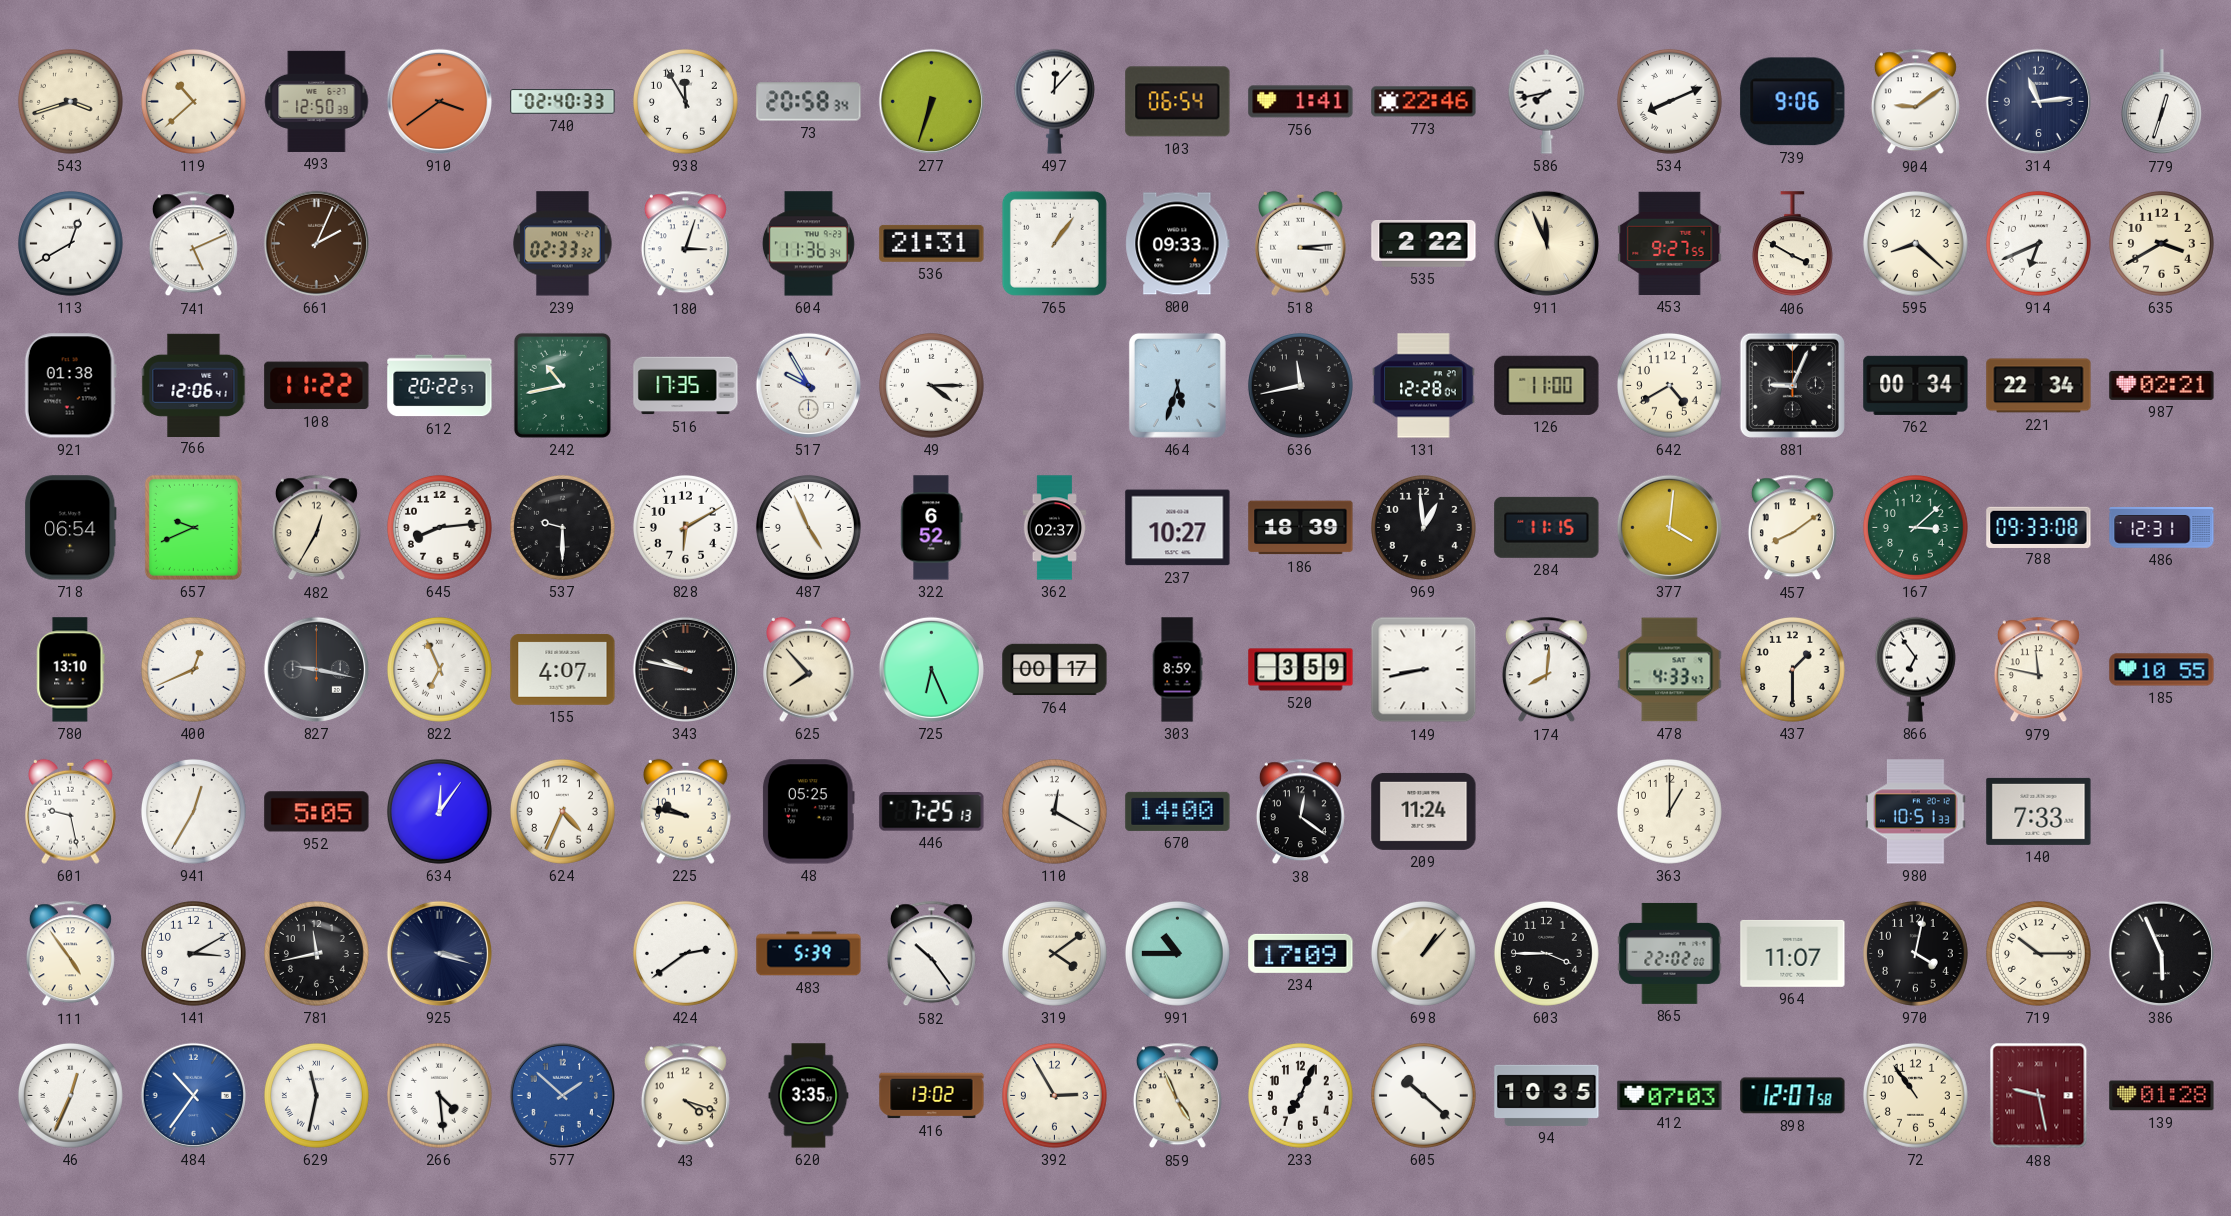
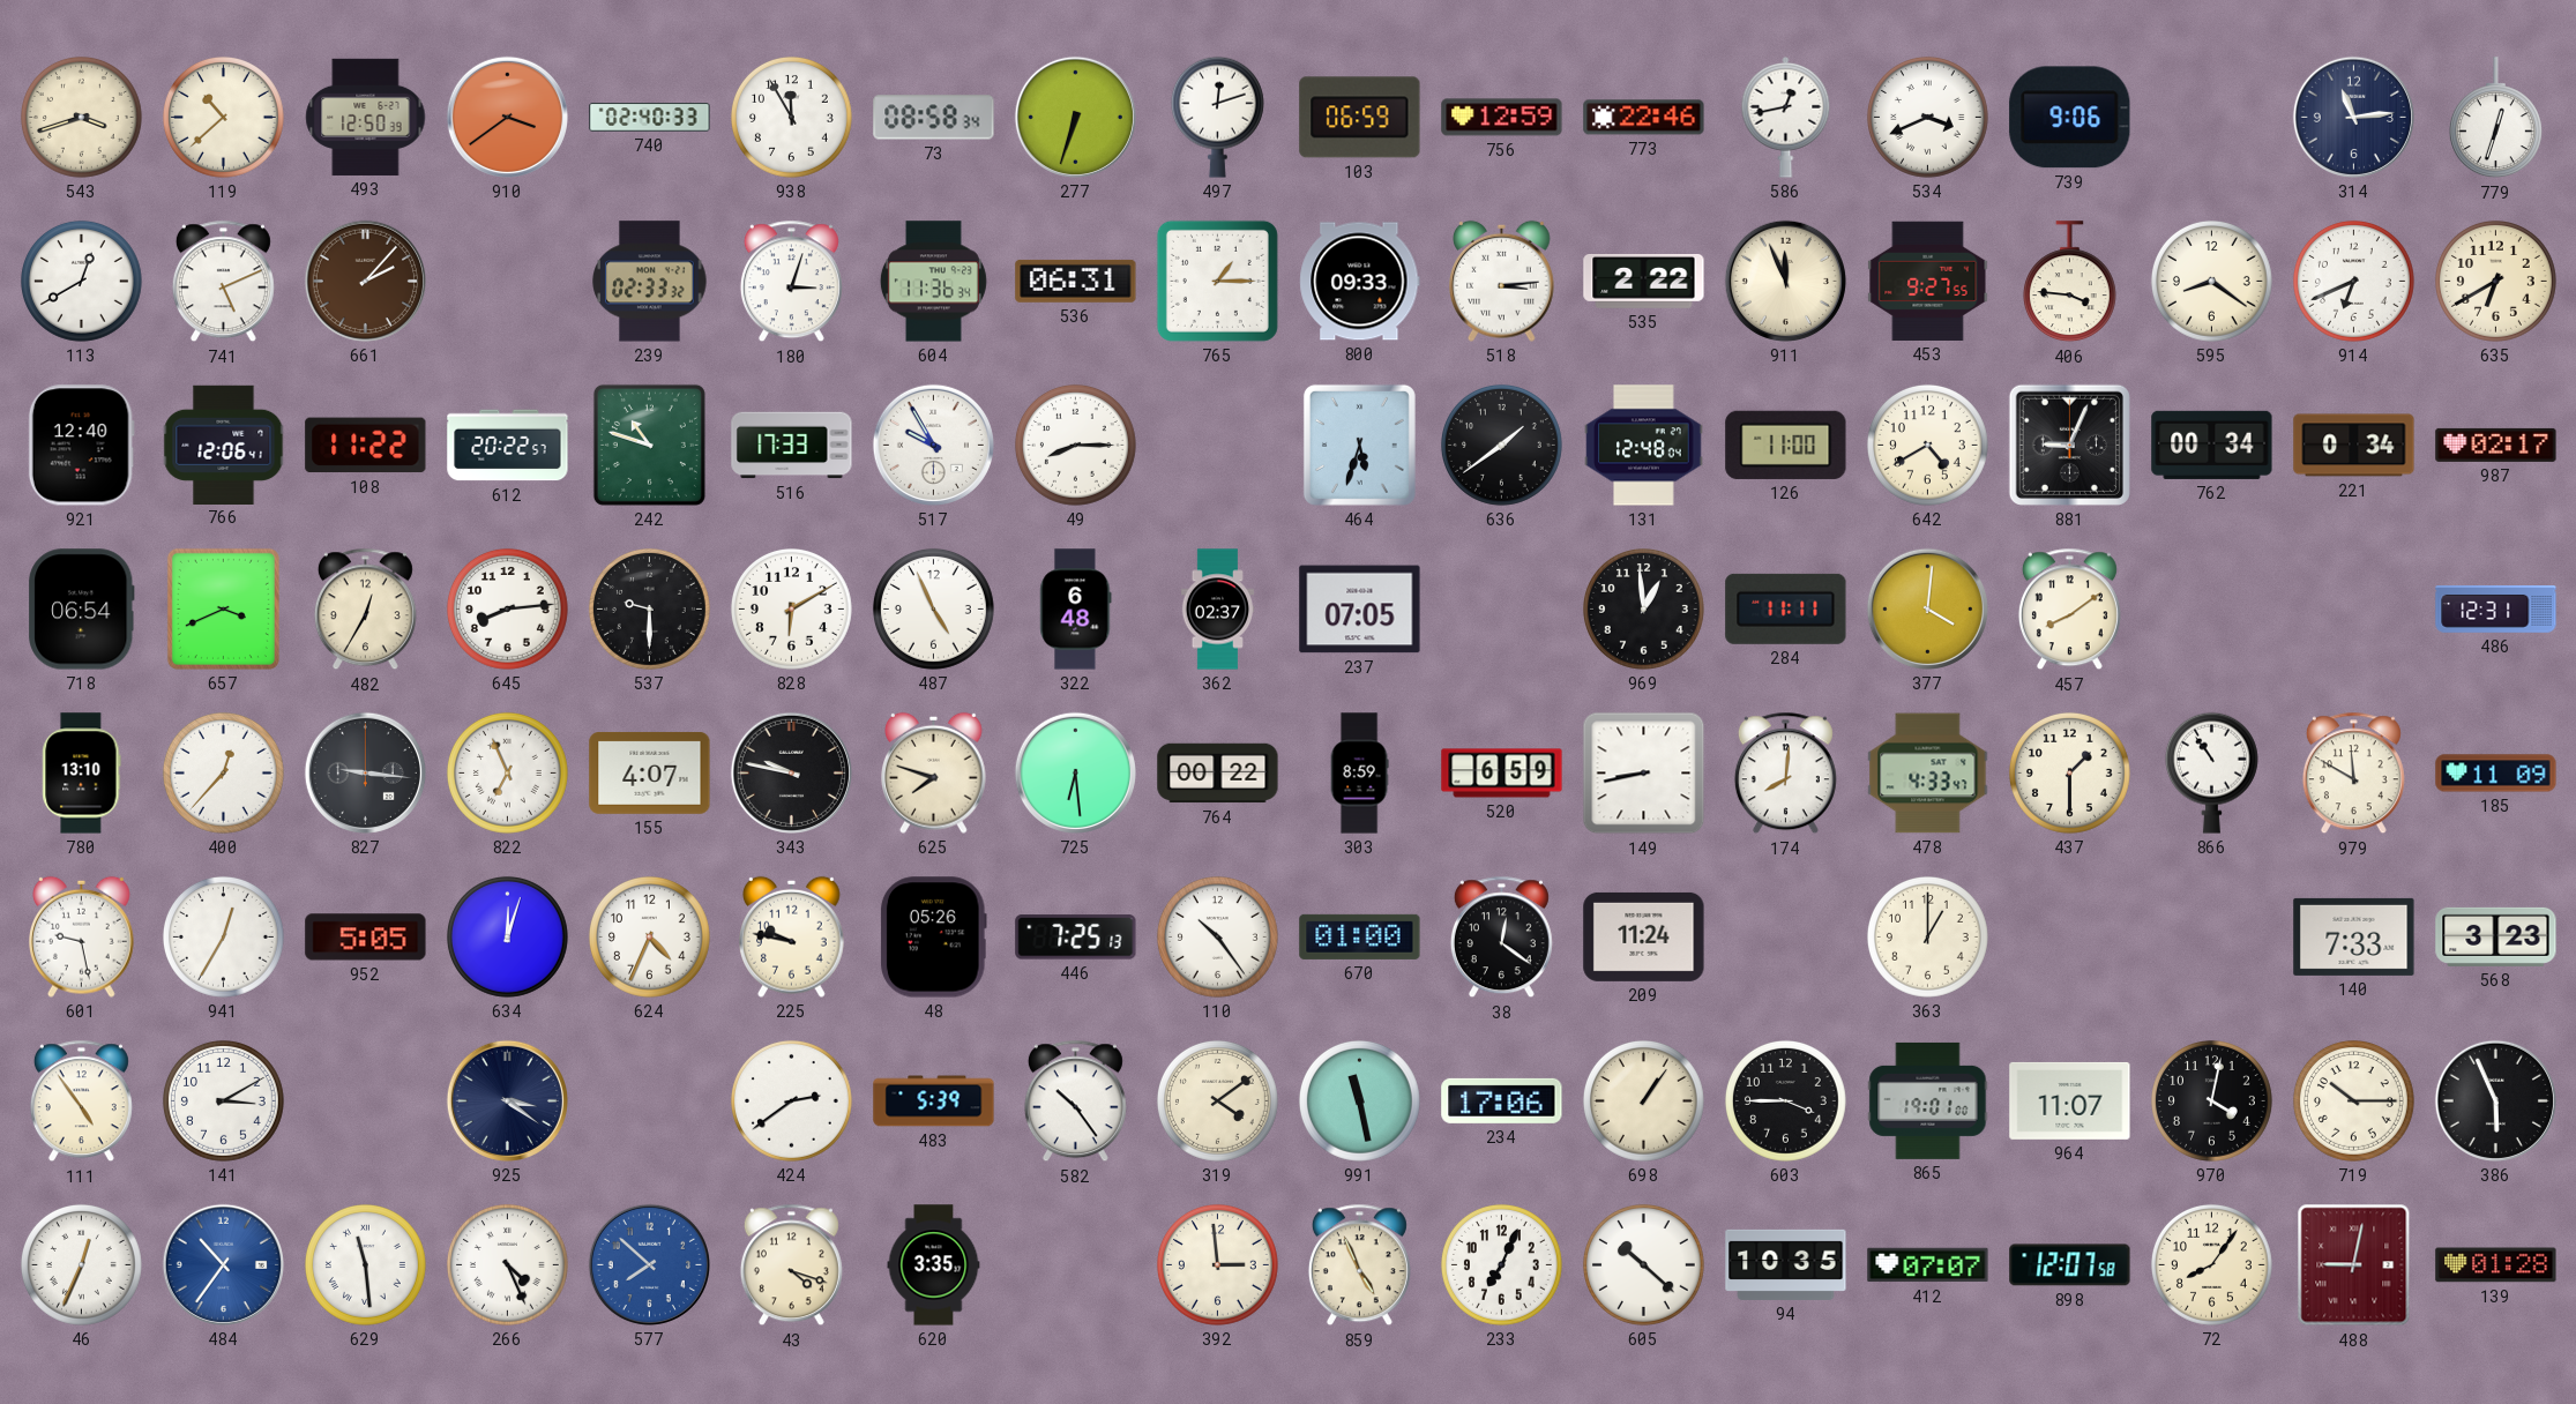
73: 20:58 -> 08:58
497: 12:07 -> 12:12
103: 06:54 -> 06:59
756: 1:41 -> 12:59
586: 7:43 -> 12:43
534: 8:11 -> 3:41
904: 9:09 -> none
661: 2:04 -> 2:07
536: 21:31 -> 06:31
765: 1:06 -> 1:15
406: 3:50 -> 3:46
595: 8:22 -> 8:21
635: 3:40 -> 6:40
921: 01:38 -> 12:40
242: 10:43 -> 10:48
516: 17:35 -> 17:33
49: 4:15 -> 8:15
636: 11:43 -> 1:39
131: 12:28 -> 12:48
221: 22:34 -> 0:34
987: 02:21 -> 02:17
657: 9:41 -> 3:41
322: 6:52 -> 6:48
237: 10:27 -> 07:05
186: 18:39 -> none
284: 11:15 -> 11:11
167: 3:08 -> none
788: 09:33 -> none
400: 12:41 -> 12:37
827: 9:17 -> 9:16
625: 7:53 -> 7:48
725: 6:26 -> 6:29
764: 00:17 -> 00:22
520: 3:59 -> 6:59
866: 6:54 -> 10:54
979: 11:47 -> 11:50
185: 10:55 -> 11:09
634: 12:06 -> 12:03
48: 05:25 -> 05:26
110: 12:20 -> 10:24
670: 14:00 -> 01:00
980: 10:51 -> none
568: none -> 3:23
781: 11:43 -> none
925: 3:18 -> 3:21
991: 10:45 -> 11:28
234: 17:09 -> 17:06
698: 1:07 -> 1:06
865: 22:02 -> 19:01
629: 11:32 -> 11:29
266: 4:29 -> 4:26
577: 1:52 -> 7:52
416: 13:02 -> none
392: 2:55 -> 2:59
412: 07:03 -> 07:07
72: 10:54 -> 8:06
488: 9:28 -> 9:02
